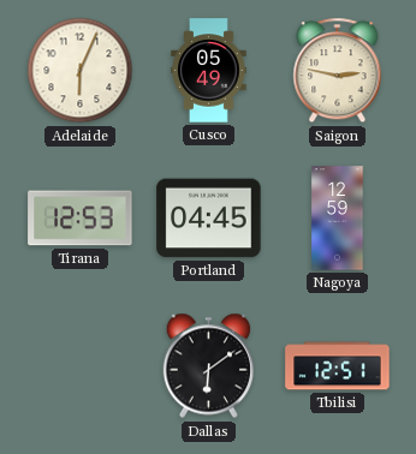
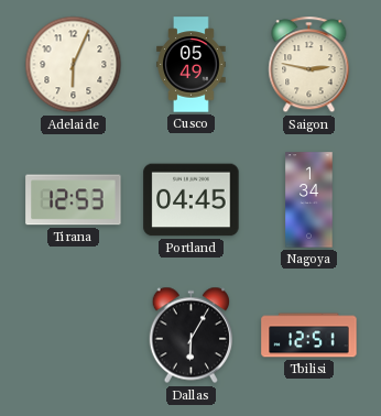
Nagoya: 12:59 -> 1:34
Dallas: 6:09 -> 6:05
